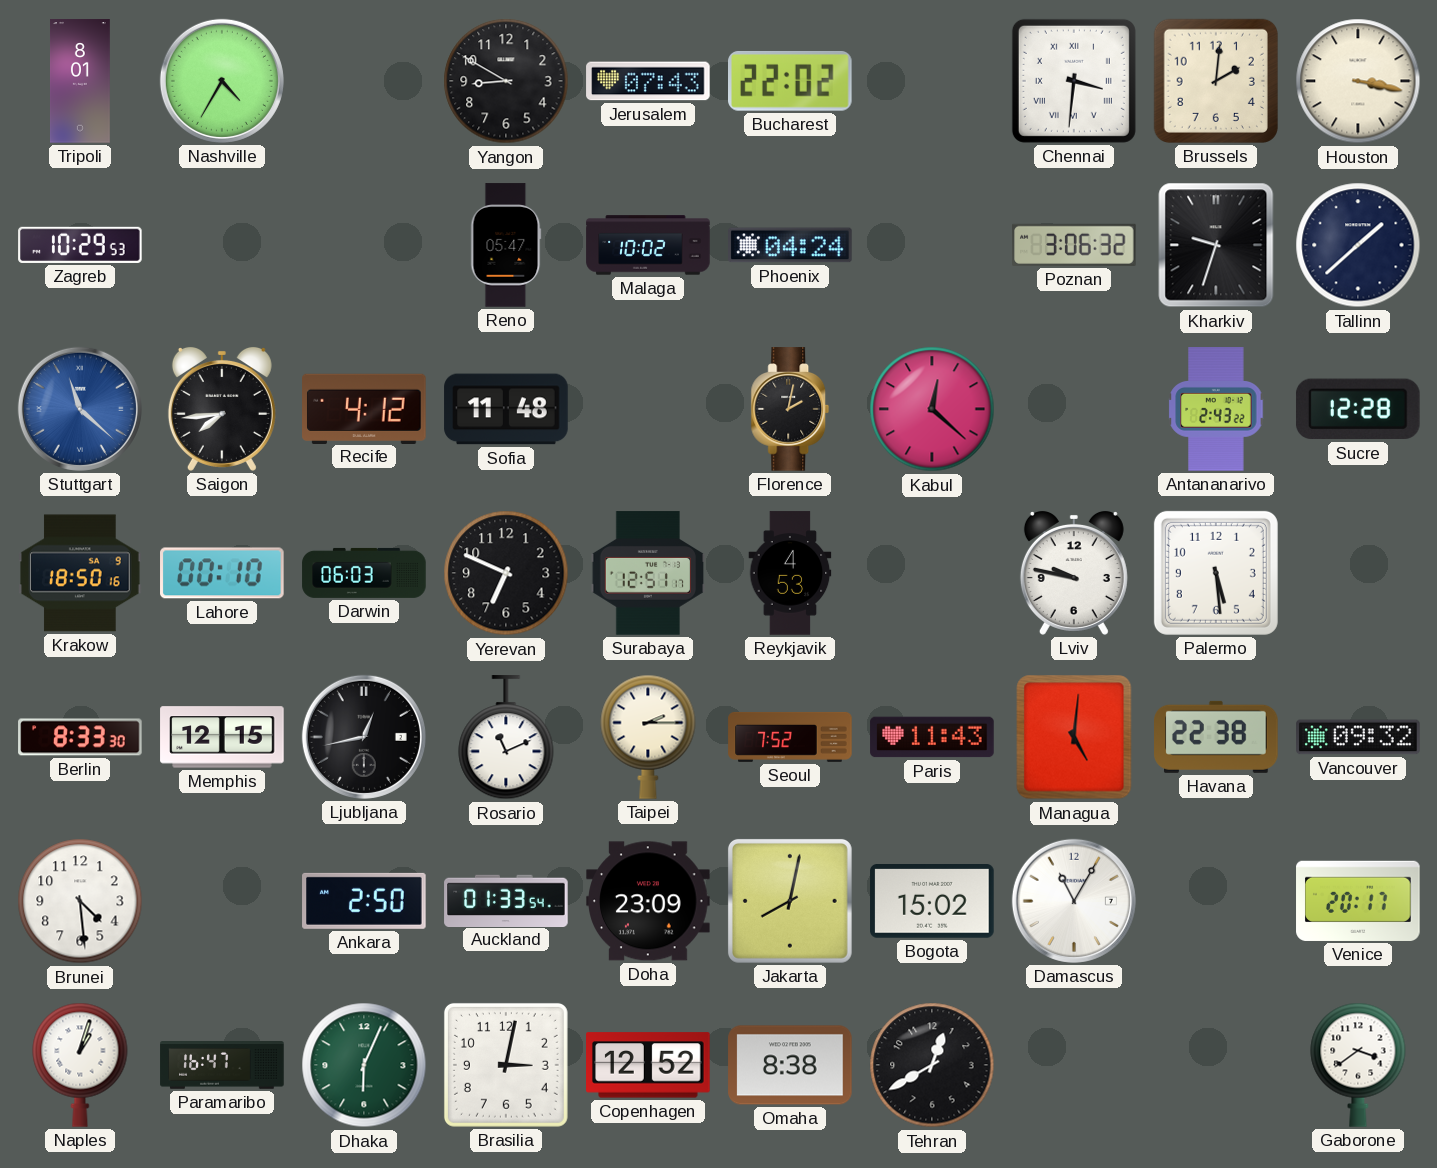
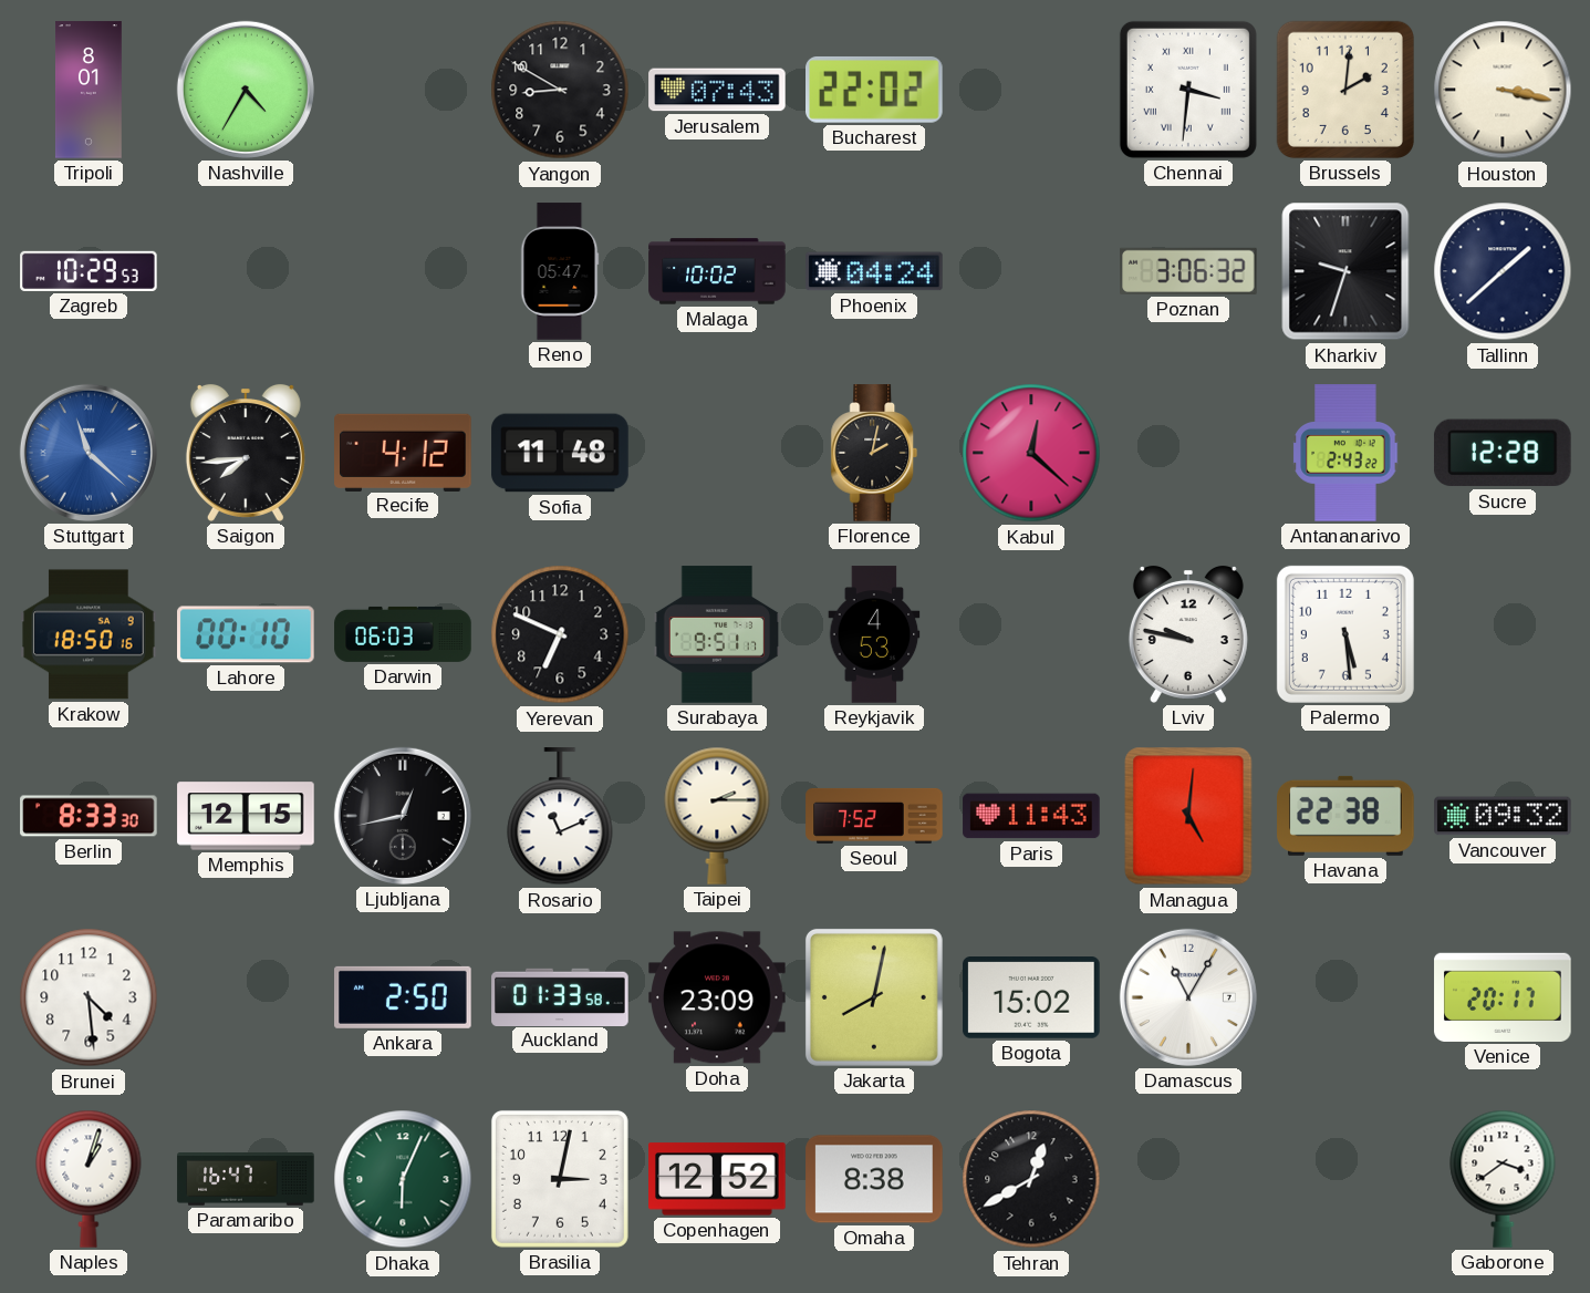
Surabaya: 12:51 -> 9:51
Auckland: 01:33:54 -> 01:33:58
